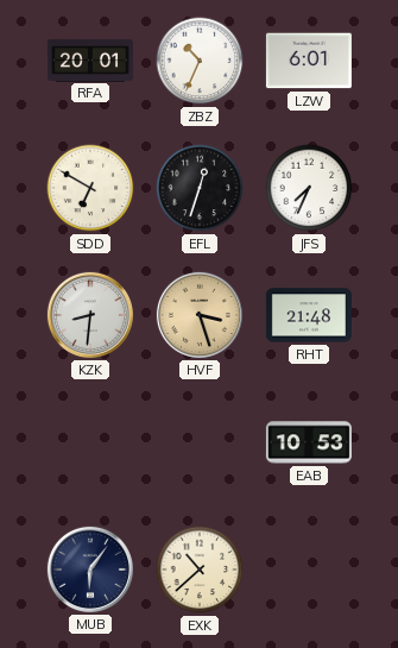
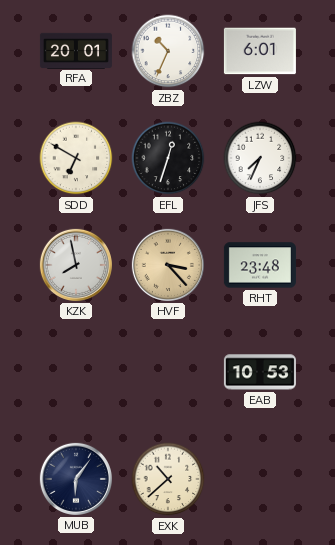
KZK: 8:31 -> 7:58
HVF: 3:27 -> 3:23
RHT: 21:48 -> 23:48
